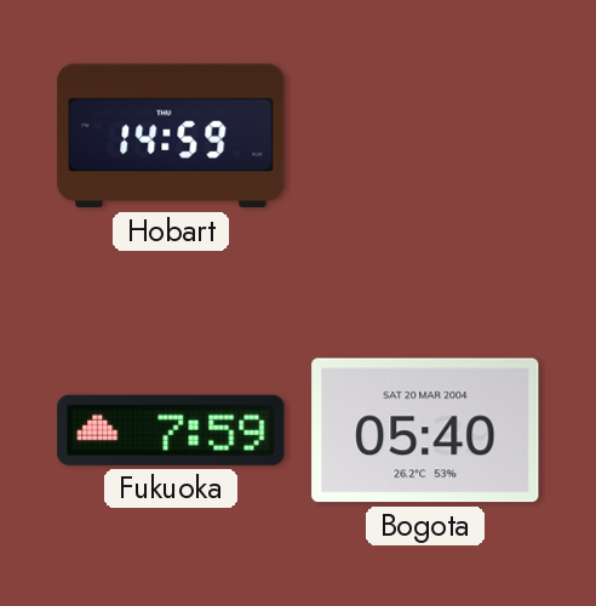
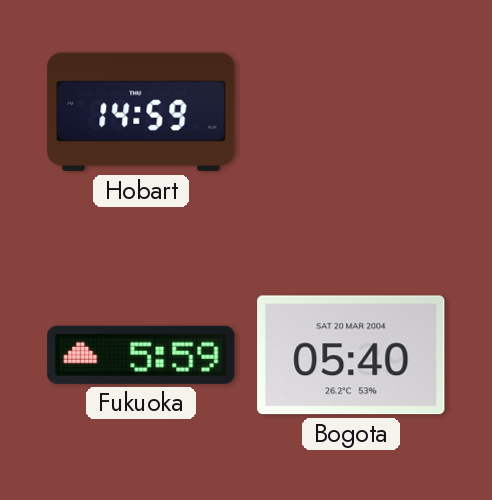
Fukuoka: 7:59 -> 5:59
